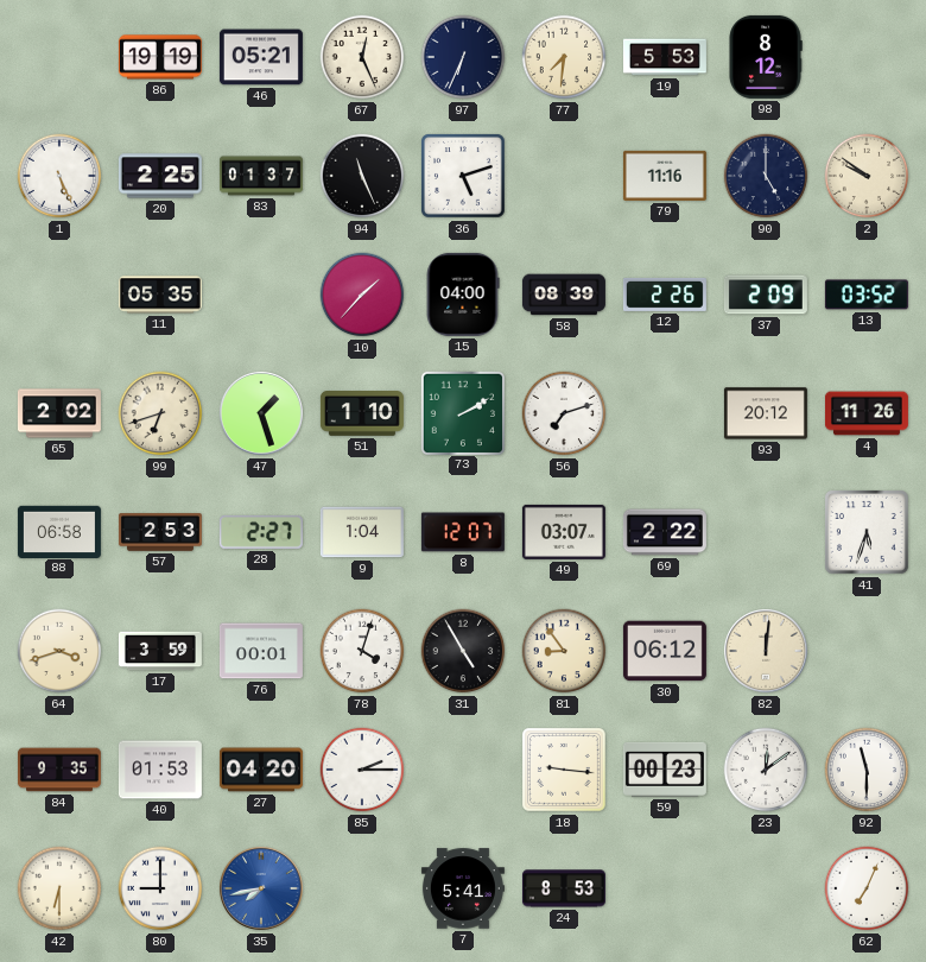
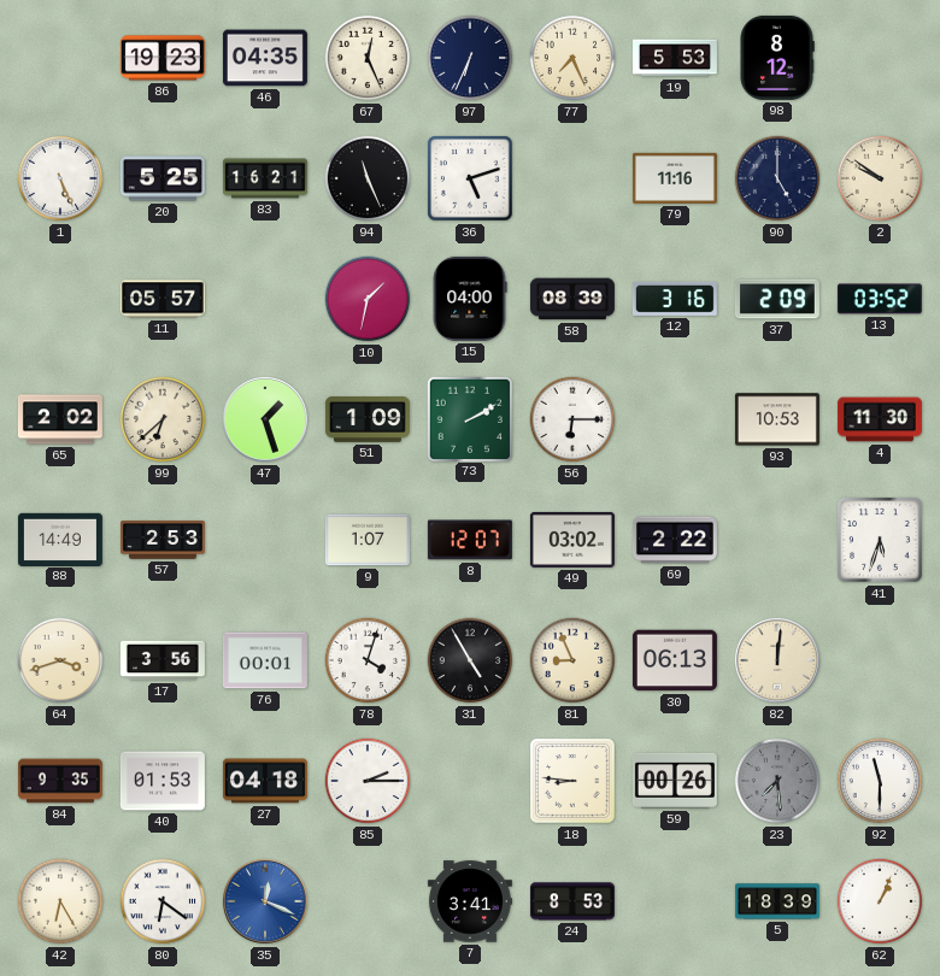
86: 19:19 -> 19:23
46: 05:21 -> 04:35
77: 7:31 -> 7:26
20: 2:25 -> 5:25
83: 01:37 -> 16:21
11: 05:35 -> 05:57
10: 1:37 -> 1:32
12: 2:26 -> 3:16
99: 6:42 -> 6:38
51: 1:10 -> 1:09
56: 7:12 -> 6:15
93: 20:12 -> 10:53
4: 11:26 -> 11:30
88: 06:58 -> 14:49
28: 2:27 -> none
9: 1:04 -> 1:07
49: 03:07 -> 03:02
17: 3:59 -> 3:56
81: 8:54 -> 8:56
30: 06:12 -> 06:13
27: 04:20 -> 04:18
18: 9:16 -> 8:46
59: 00:23 -> 00:26
23: 12:09 -> 7:29
23 dial: white -> grey
42: 6:30 -> 6:25
80: 9:00 -> 6:21
35: 7:43 -> 12:19
7: 5:41 -> 3:41
5: none -> 18:39
62: 7:04 -> 1:04
